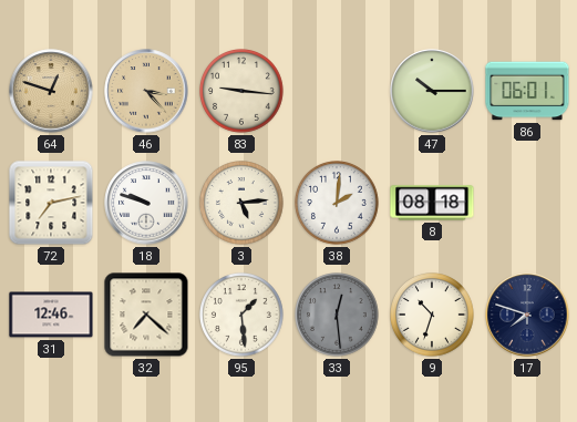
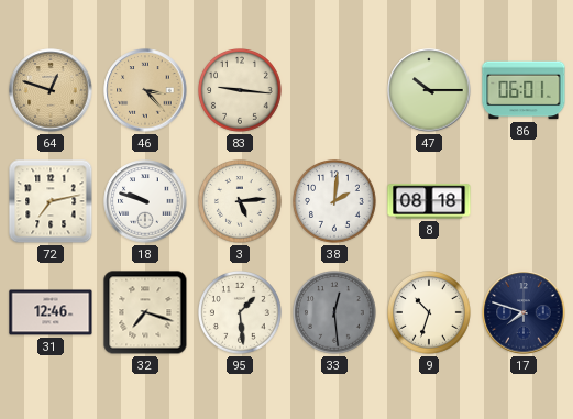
32: 7:22 -> 7:18
